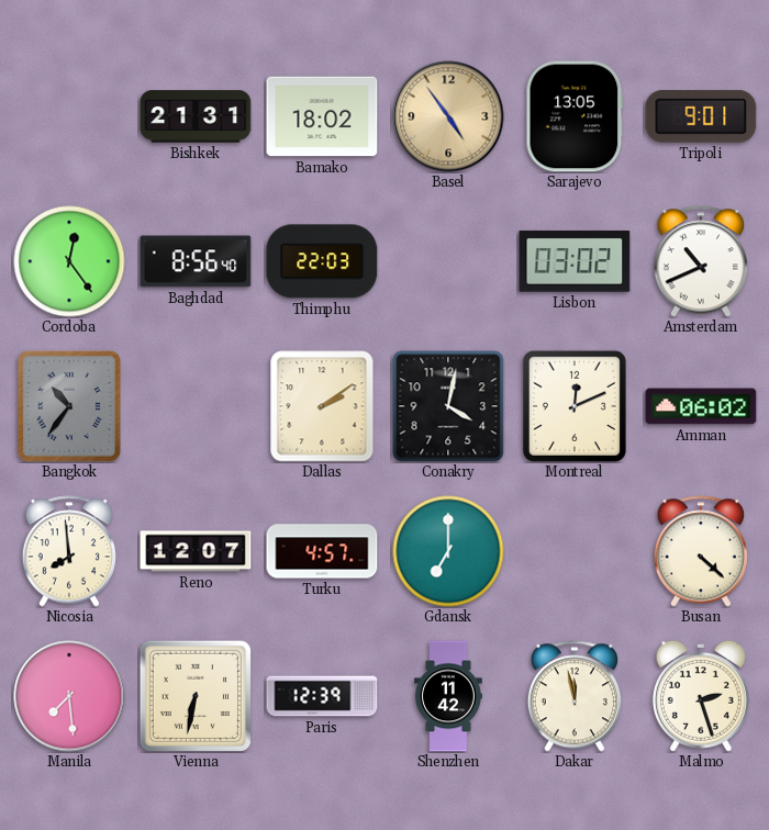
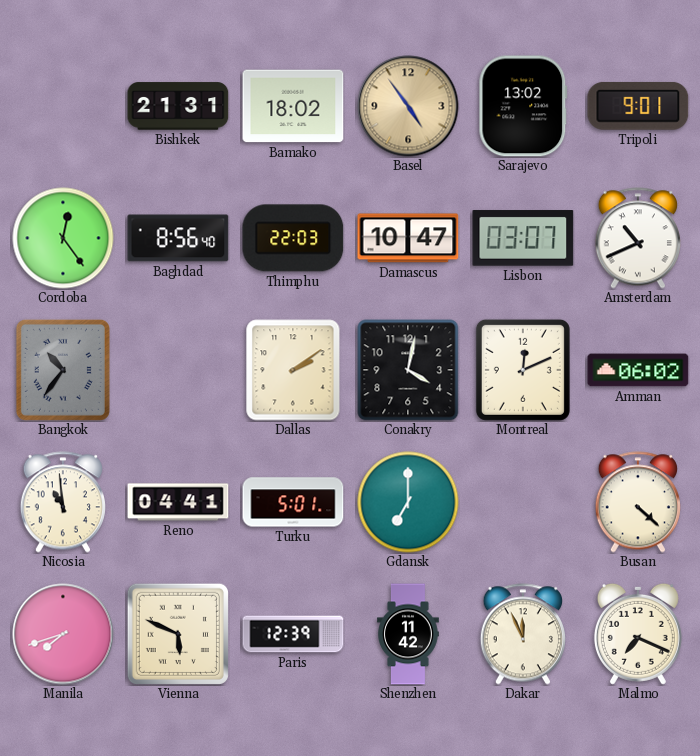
Sarajevo: 13:05 -> 13:02
Damascus: none -> 10:47
Lisbon: 03:02 -> 03:07
Nicosia: 7:59 -> 10:59
Reno: 12:07 -> 04:41
Turku: 4:57 -> 5:01
Manila: 7:29 -> 7:42
Vienna: 6:32 -> 5:49
Dakar: 11:58 -> 11:56
Malmo: 2:27 -> 7:19
